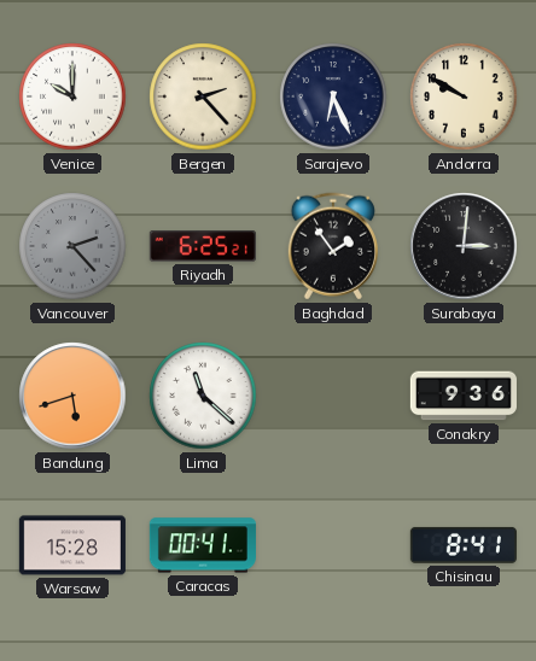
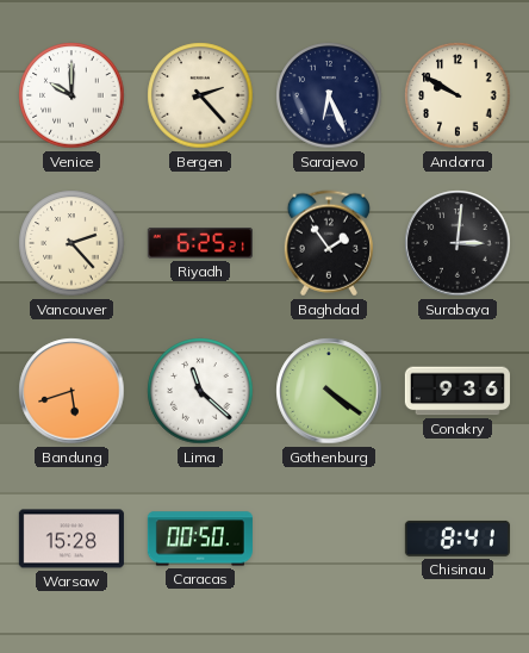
Vancouver dial: grey -> cream
Gothenburg: none -> 4:21
Caracas: 00:41 -> 00:50
